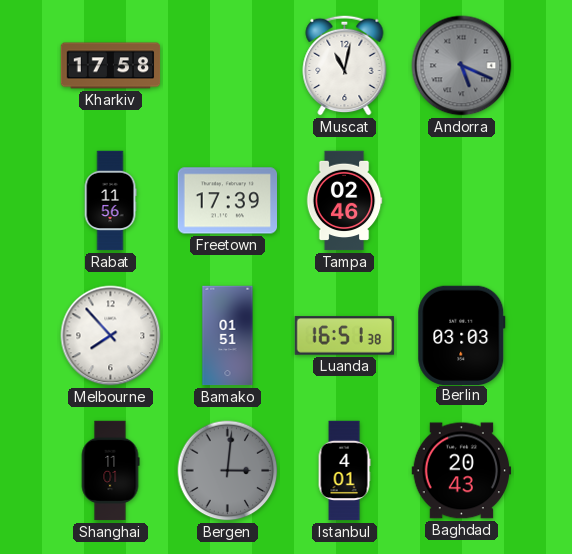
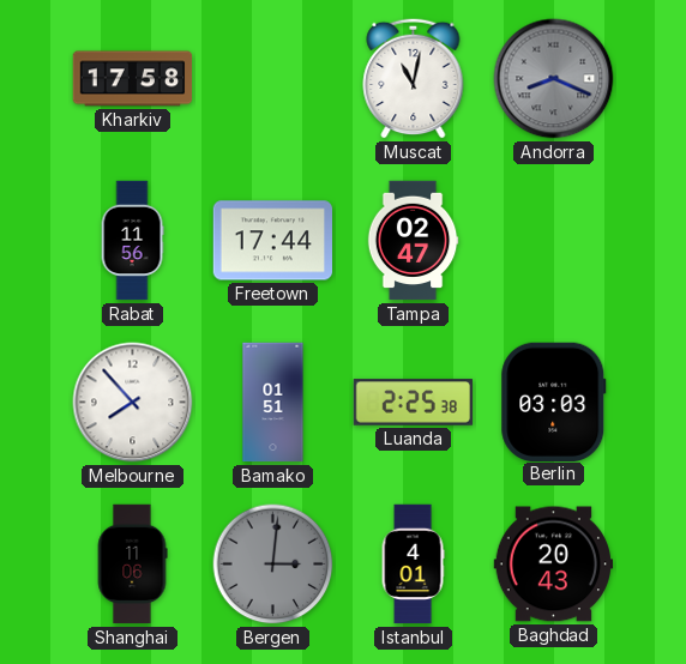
Andorra: 5:19 -> 8:19
Freetown: 17:39 -> 17:44
Tampa: 02:46 -> 02:47
Luanda: 16:51 -> 2:25
Shanghai: 11:01 -> 11:06
